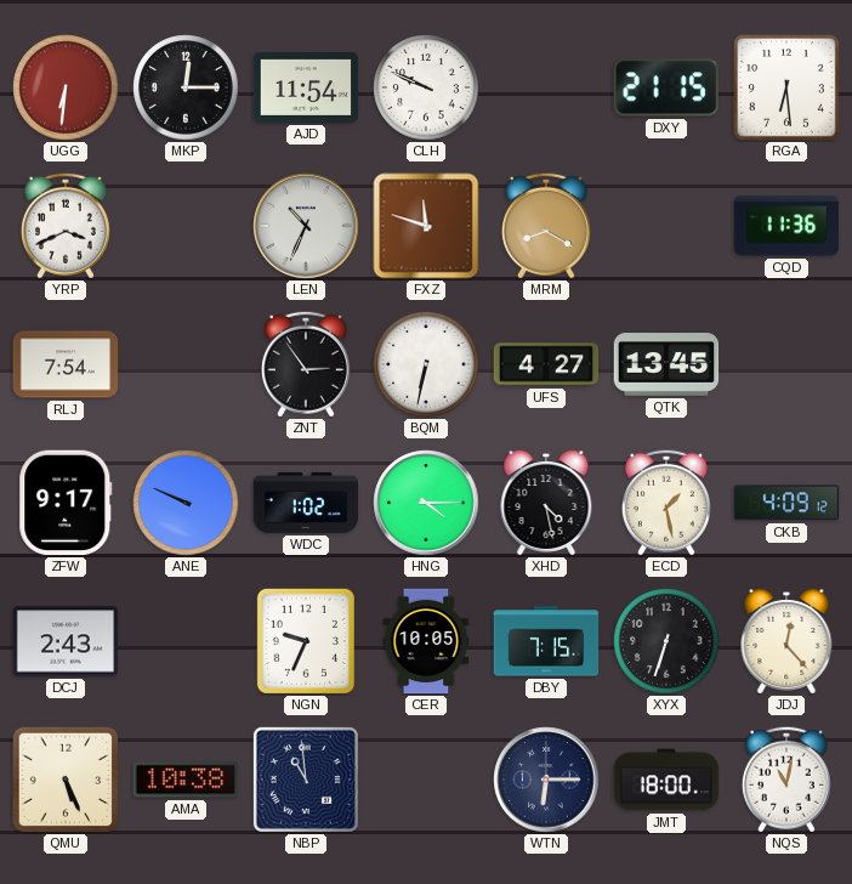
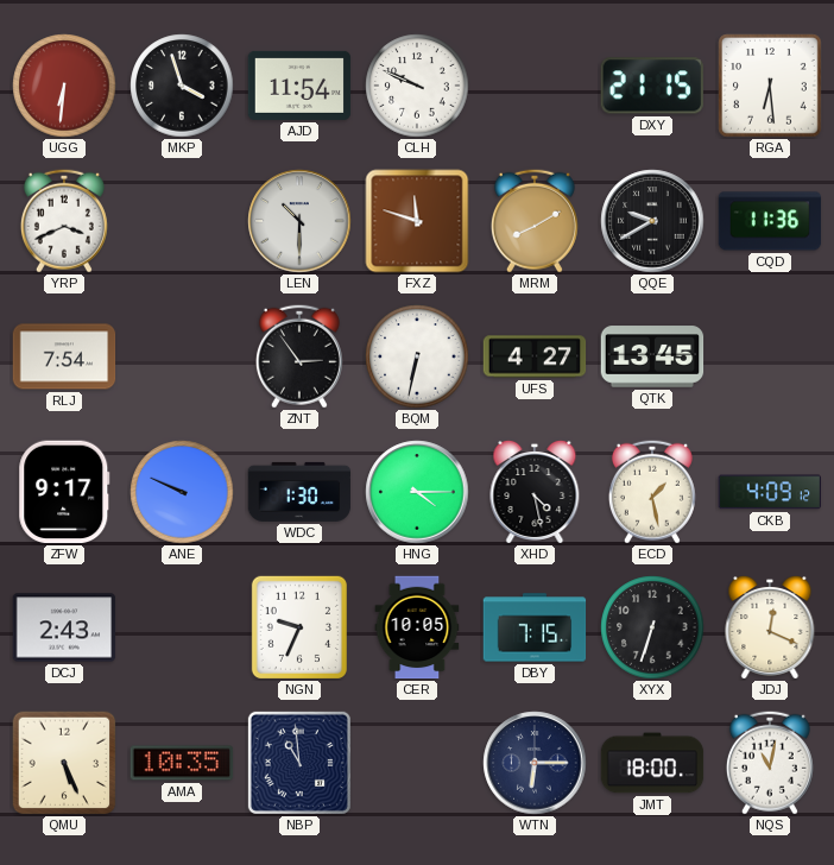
MKP: 12:15 -> 3:57
LEN: 10:34 -> 10:30
MRM: 8:20 -> 8:10
QQE: none -> 9:40
WDC: 1:02 -> 1:30
JDJ: 12:23 -> 12:19
AMA: 10:38 -> 10:35
